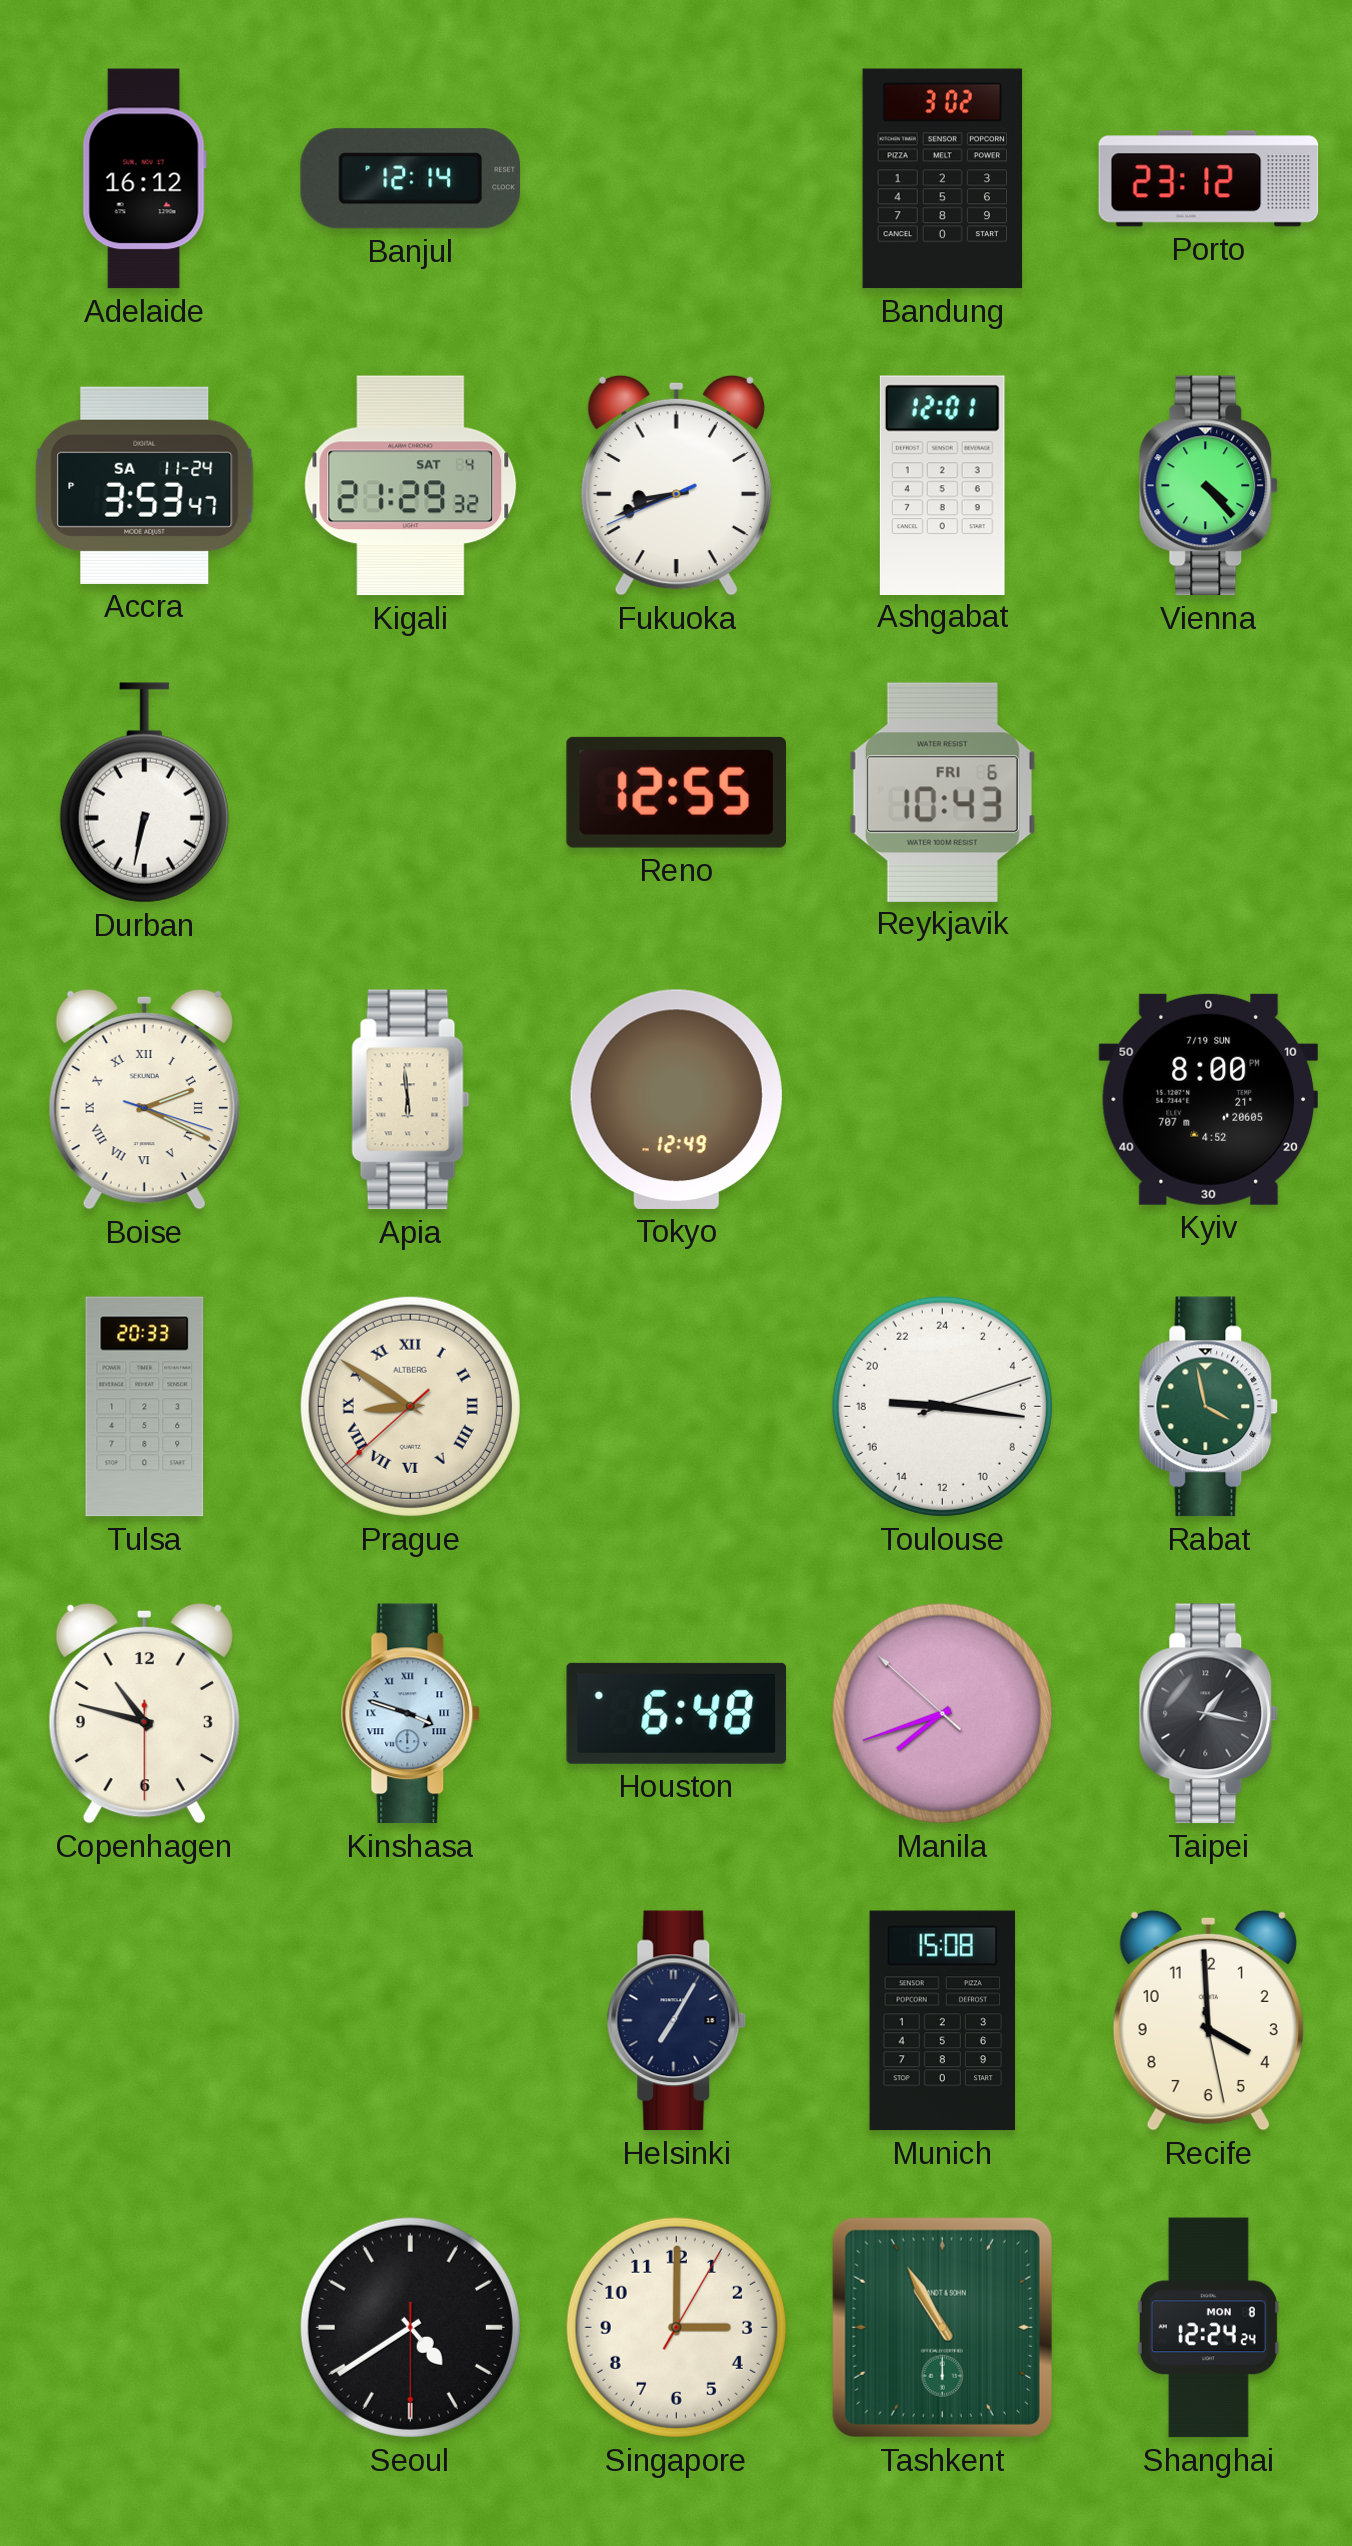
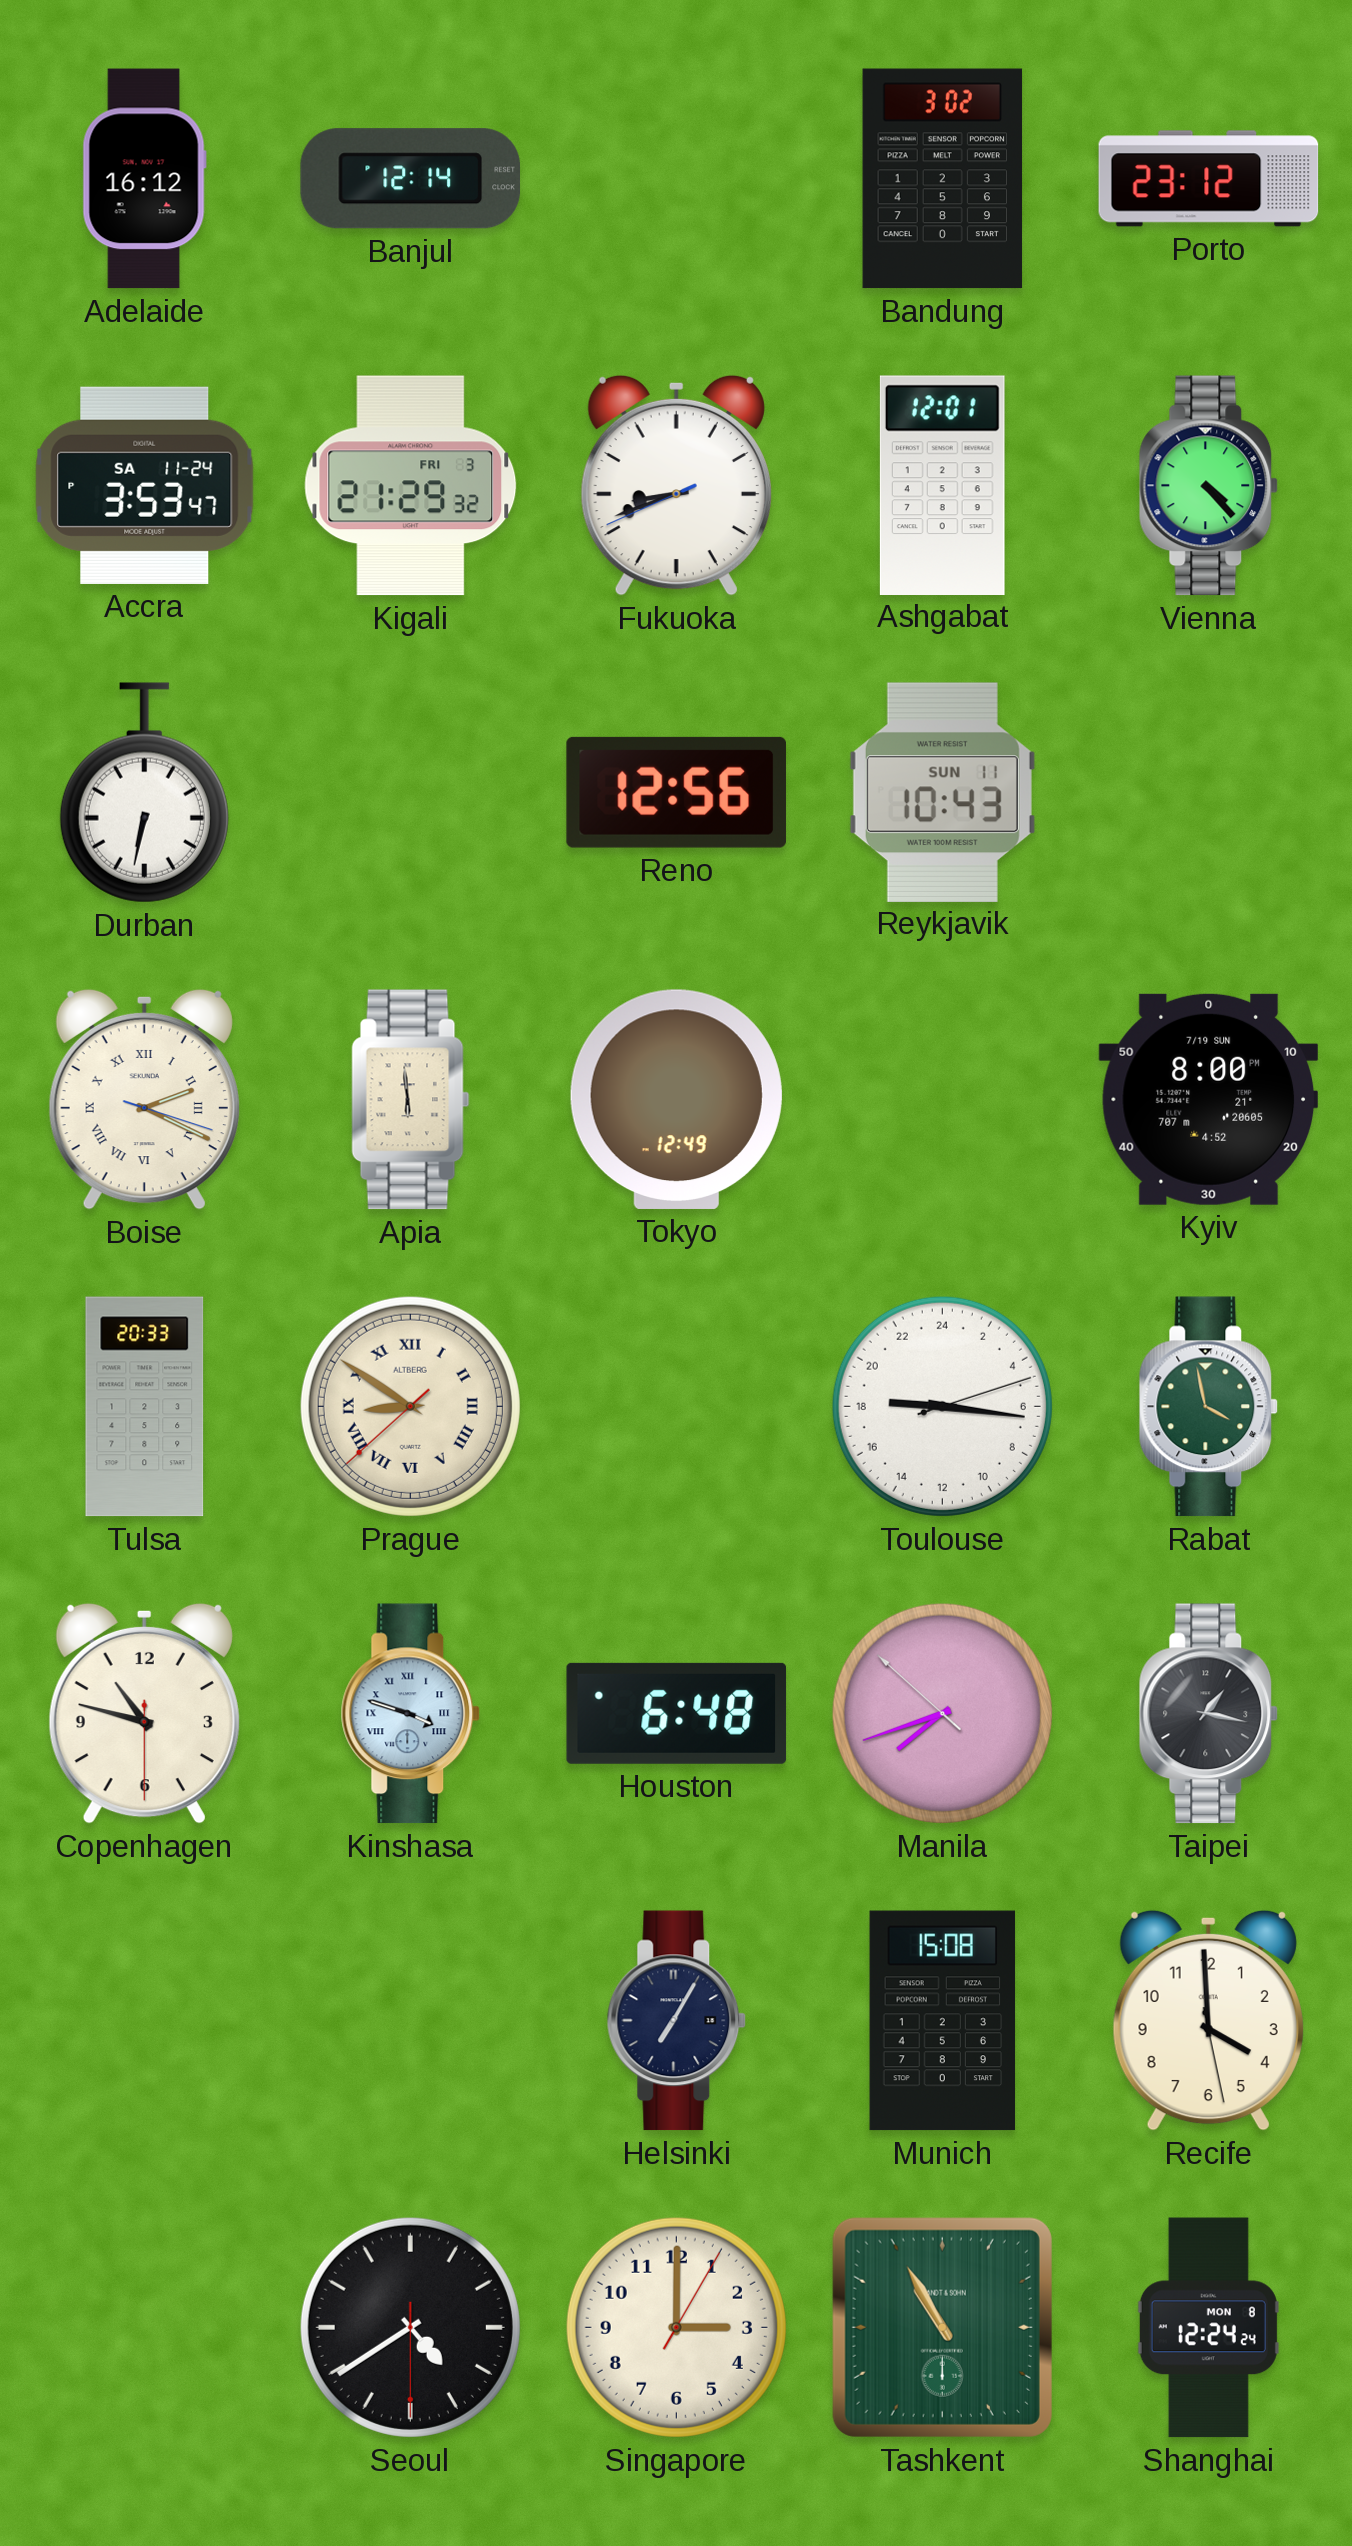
Kigali date: SAT 4 -> FRI 3
Reno: 12:55 -> 12:56
Reykjavik date: FRI 6 -> SUN 11
